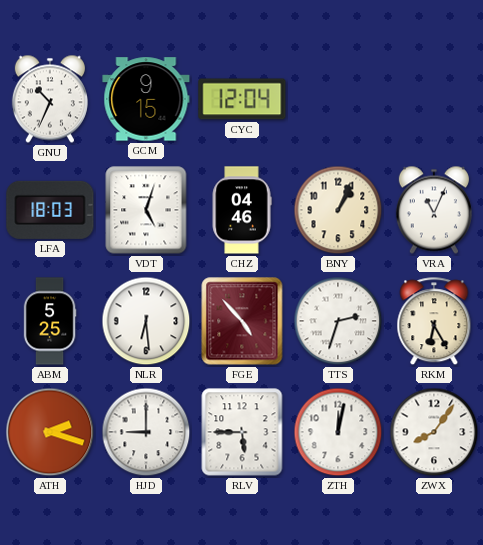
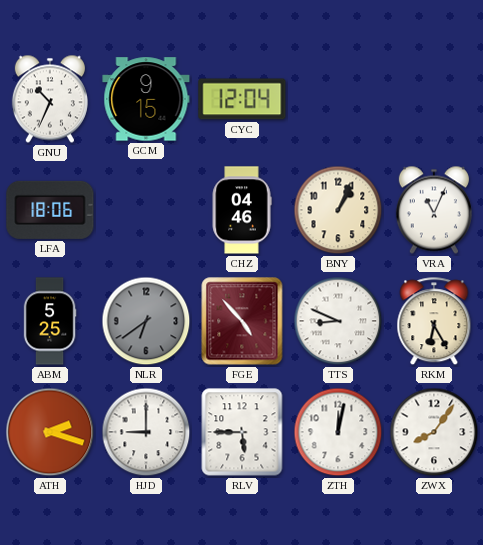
LFA: 18:03 -> 18:06
VDT: 5:03 -> none
NLR: 6:29 -> 6:39
NLR dial: white -> grey
TTS: 2:33 -> 8:49
